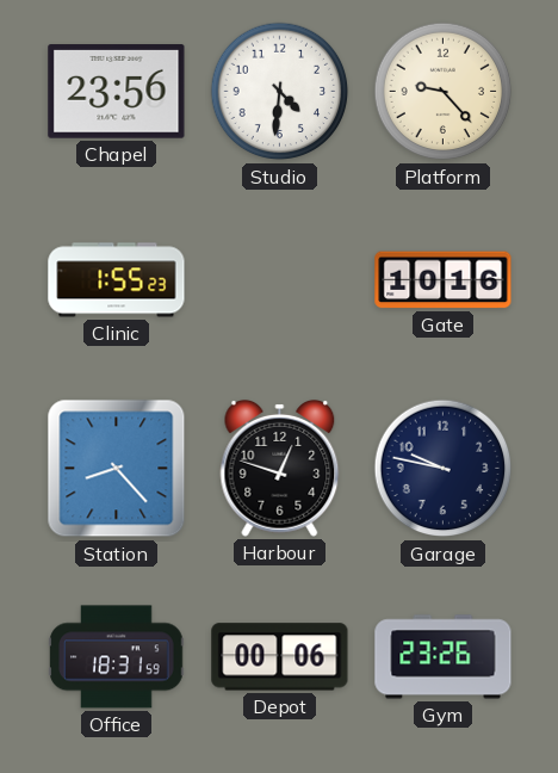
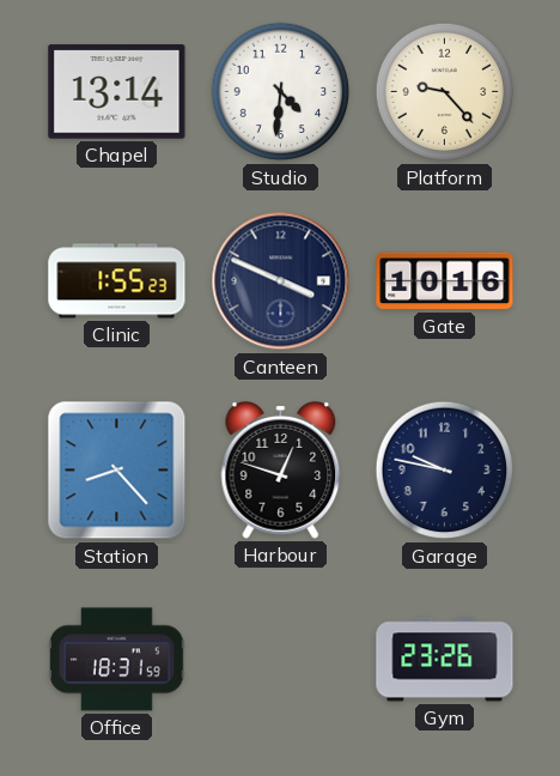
Chapel: 23:56 -> 13:14
Canteen: none -> 3:49
Depot: 00:06 -> none
